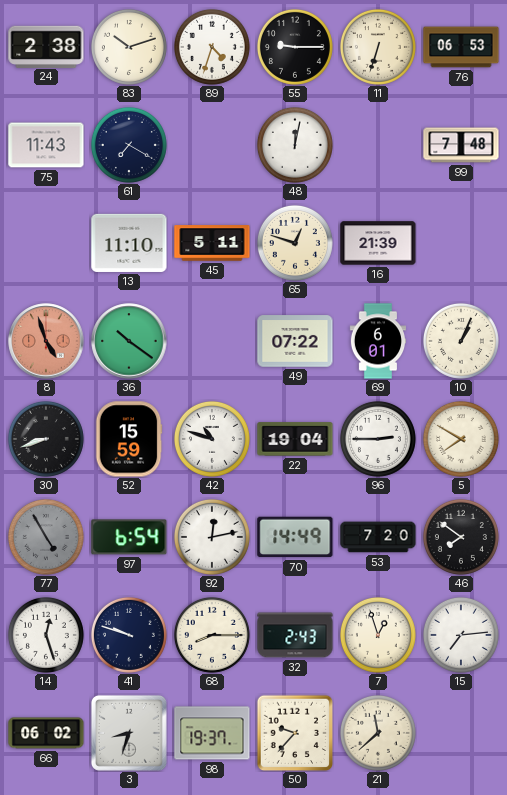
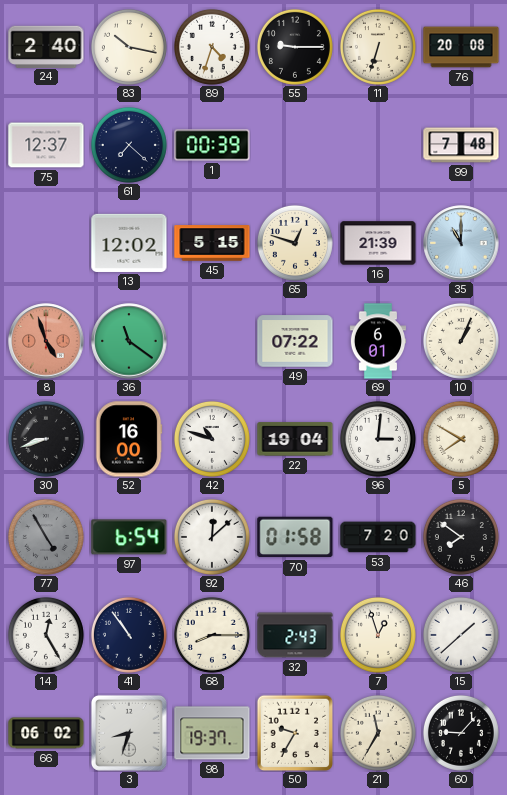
24: 2:38 -> 2:40
83: 10:12 -> 10:17
76: 06:53 -> 20:08
75: 11:43 -> 12:37
61: 7:20 -> 7:22
1: none -> 00:39
48: 12:02 -> none
13: 11:10 -> 12:02
45: 5:11 -> 5:15
35: none -> 11:00
36: 10:21 -> 11:21
52: 15:59 -> 16:00
96: 2:45 -> 3:01
92: 12:13 -> 12:08
70: 14:49 -> 01:58
14: 12:27 -> 12:25
41: 9:48 -> 10:54
15: 7:14 -> 1:38
50: 9:37 -> 9:35
21: 11:38 -> 11:35
60: none -> 9:07
